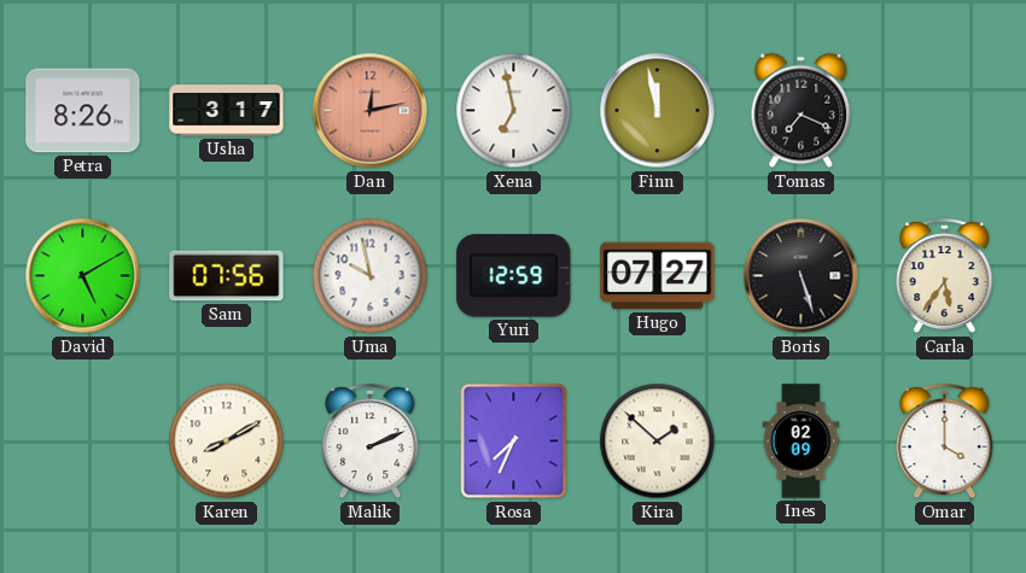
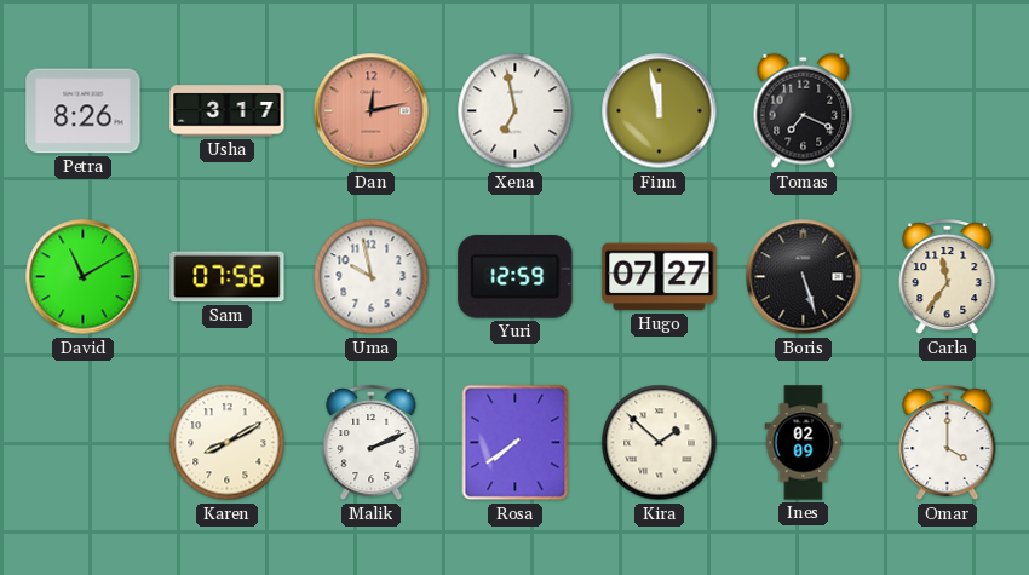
David: 5:10 -> 11:10
Carla: 5:36 -> 11:36
Rosa: 7:34 -> 7:39
